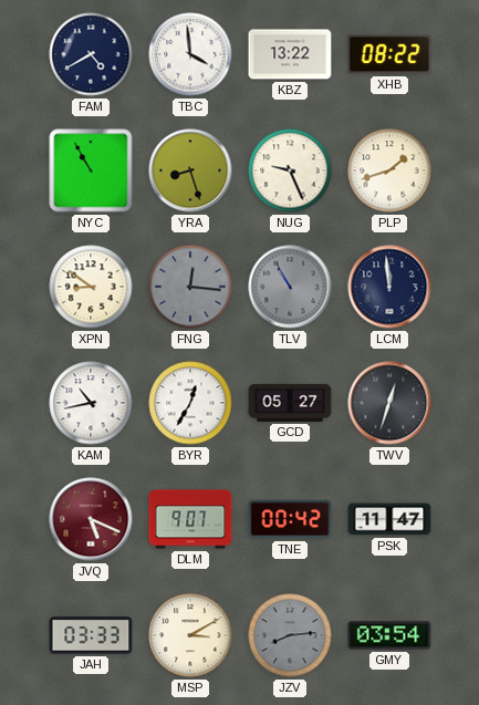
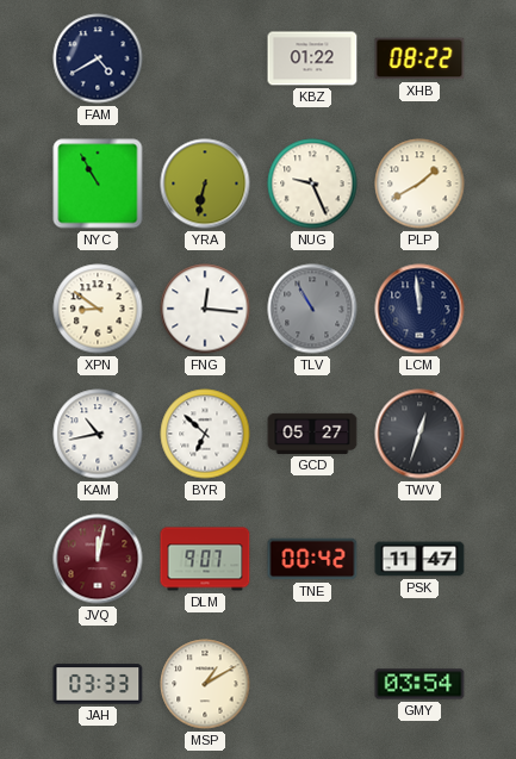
TBC: 3:59 -> none
KBZ: 13:22 -> 01:22
YRA: 8:27 -> 6:32
PLP: 1:42 -> 1:40
FNG dial: grey -> white
BYR: 12:35 -> 6:52
JVQ: 5:19 -> 12:02
MSP: 3:10 -> 1:10
JZV: 8:14 -> none
